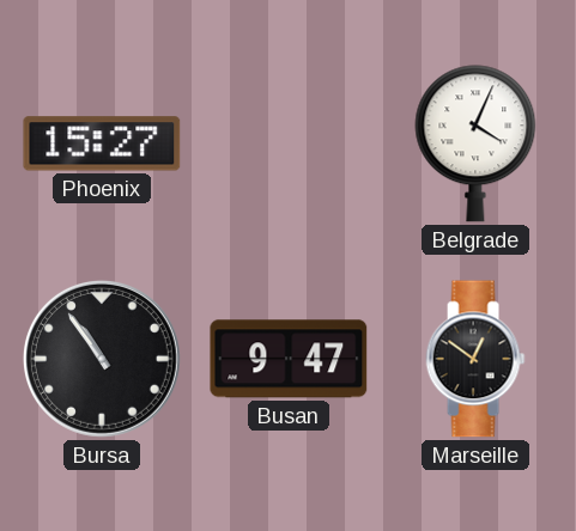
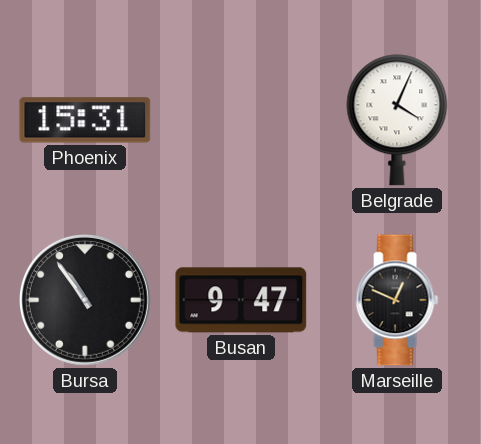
Phoenix: 15:27 -> 15:31
Marseille: 12:51 -> 12:49
